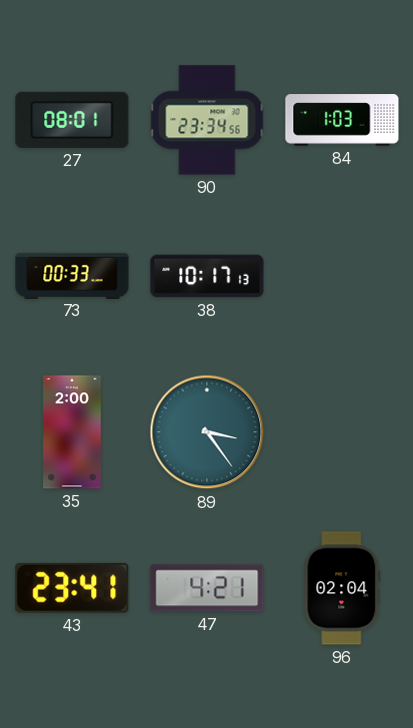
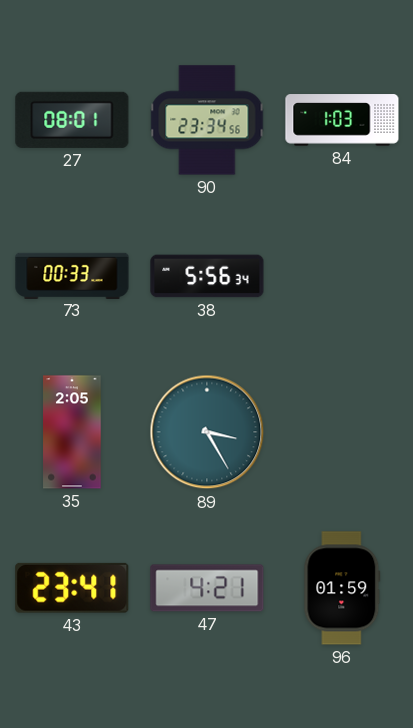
38: 10:17 -> 5:56
35: 2:00 -> 2:05
89: 3:24 -> 3:25
96: 02:04 -> 01:59
